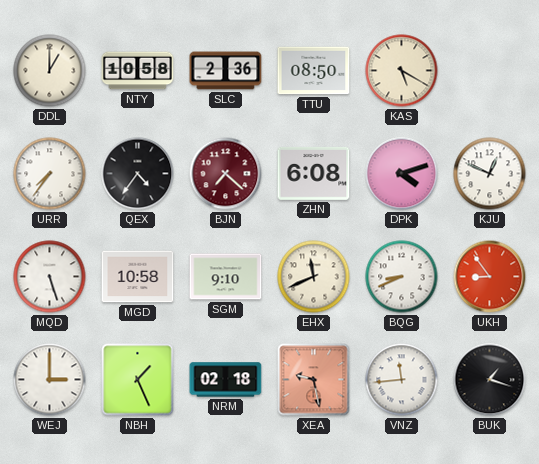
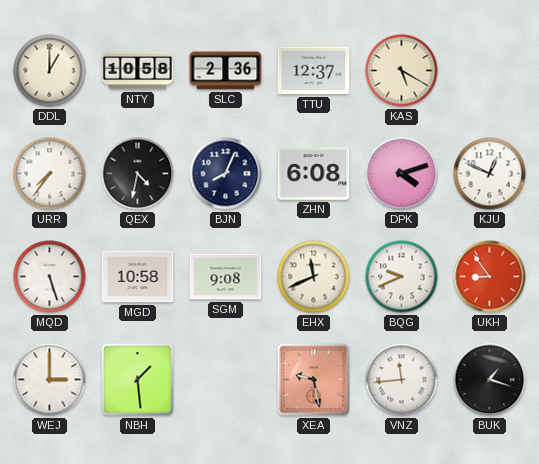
TTU: 08:50 -> 12:37
QEX: 4:36 -> 4:32
BJN: 7:22 -> 8:04
BJN dial: burgundy -> navy
SGM: 9:10 -> 9:08
BQG: 8:41 -> 9:41
NBH: 1:26 -> 1:29
NRM: 02:18 -> none
